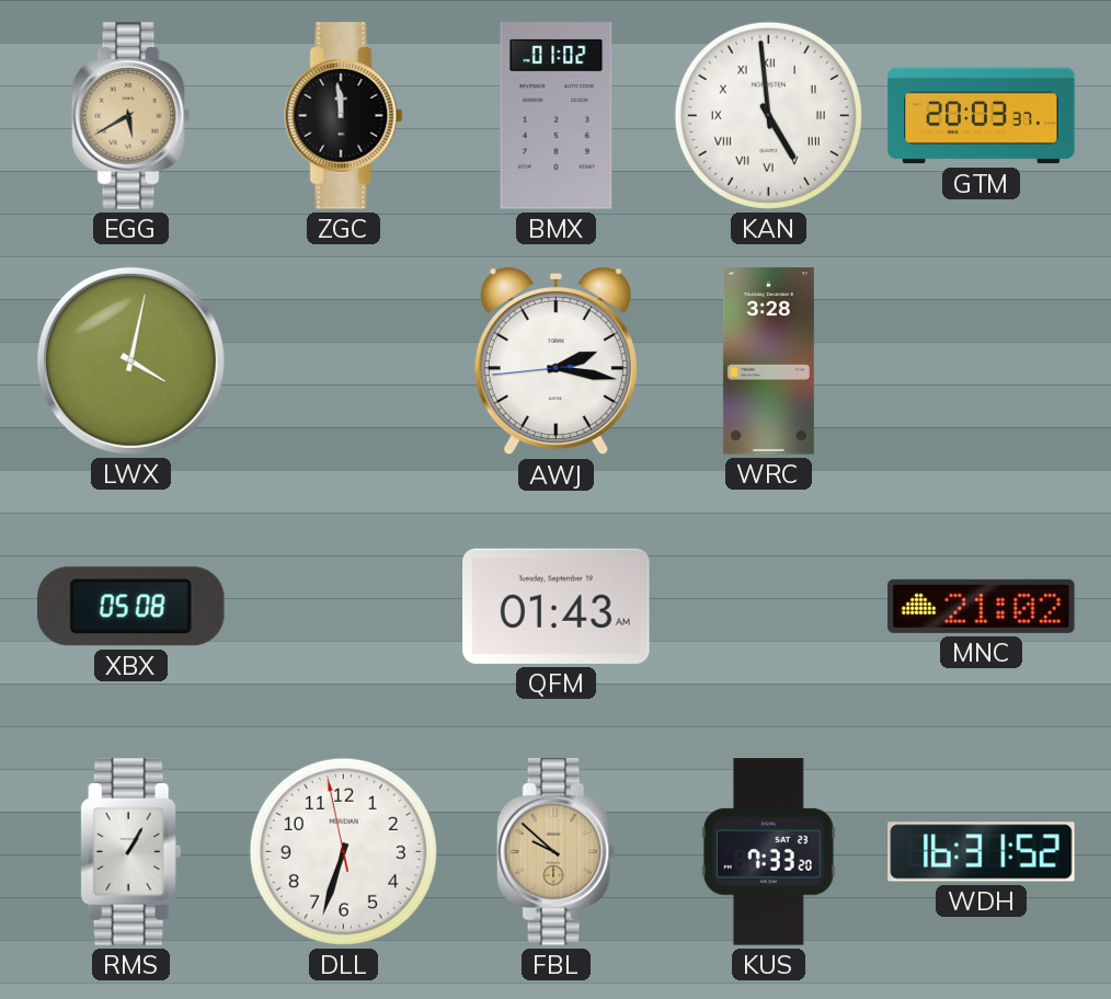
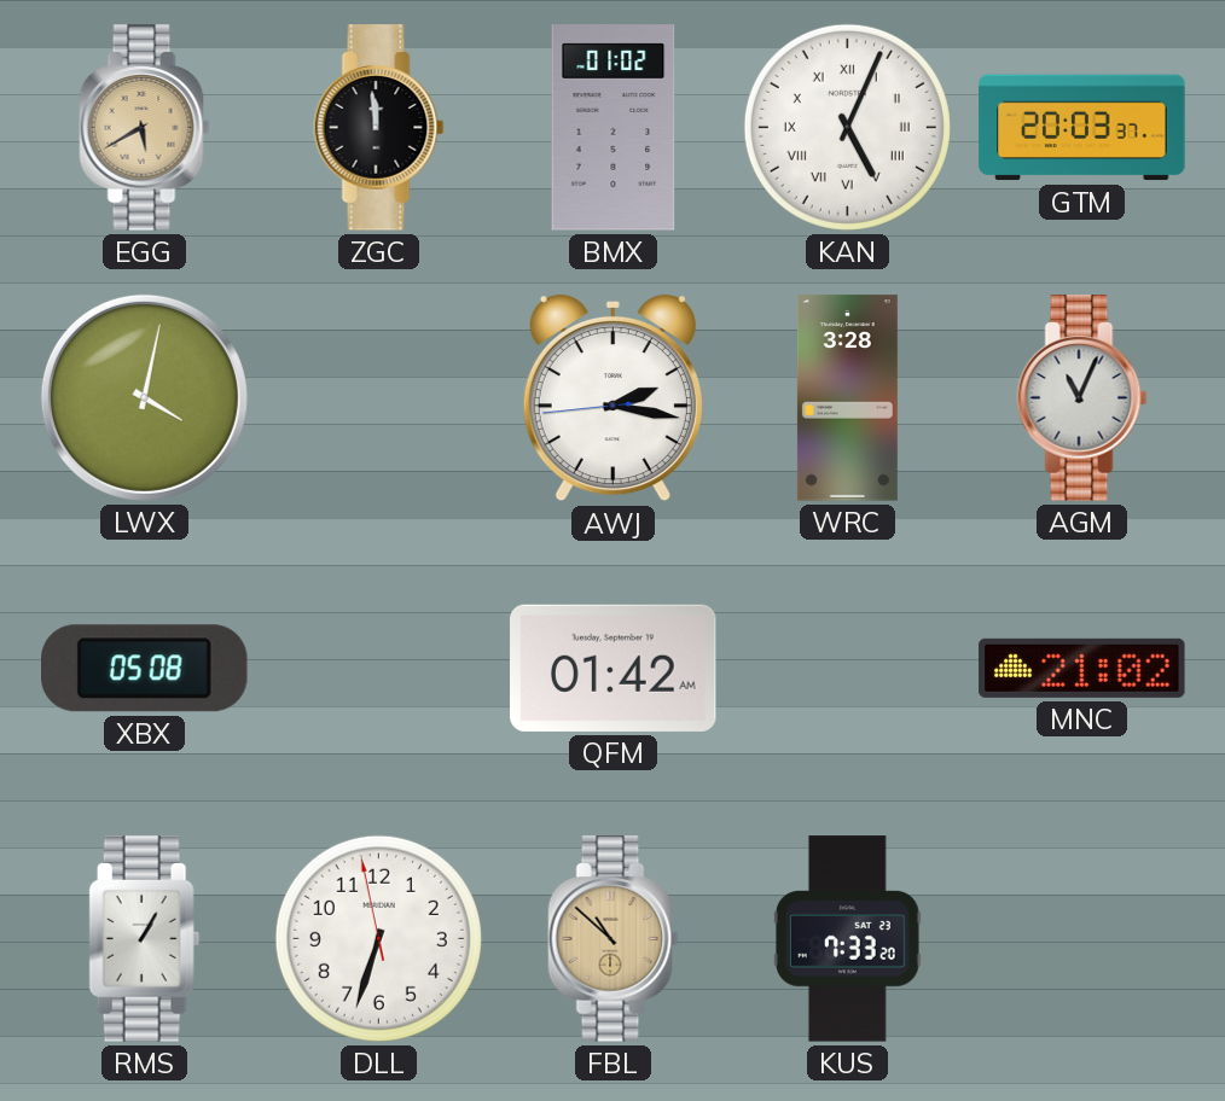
KAN: 4:59 -> 5:04
AGM: none -> 11:04
QFM: 01:43 -> 01:42
FBL: 9:52 -> 10:52
WDH: 16:31 -> none
